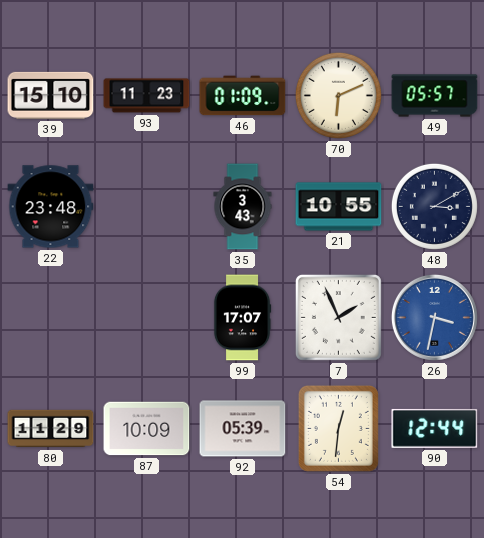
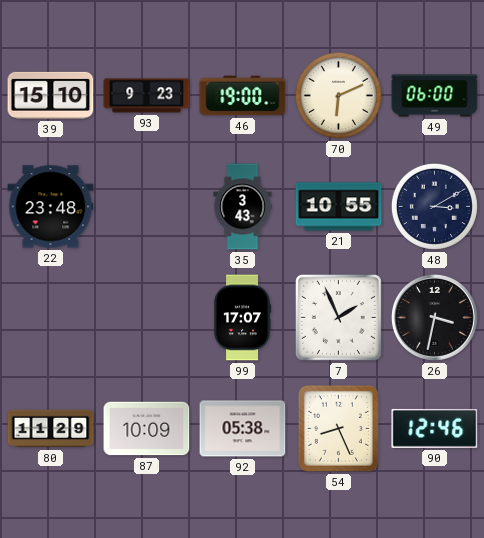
93: 11:23 -> 9:23
46: 01:09 -> 19:00
49: 05:57 -> 06:00
26 dial: blue -> black
92: 05:39 -> 05:38
54: 12:31 -> 8:26
90: 12:44 -> 12:46
